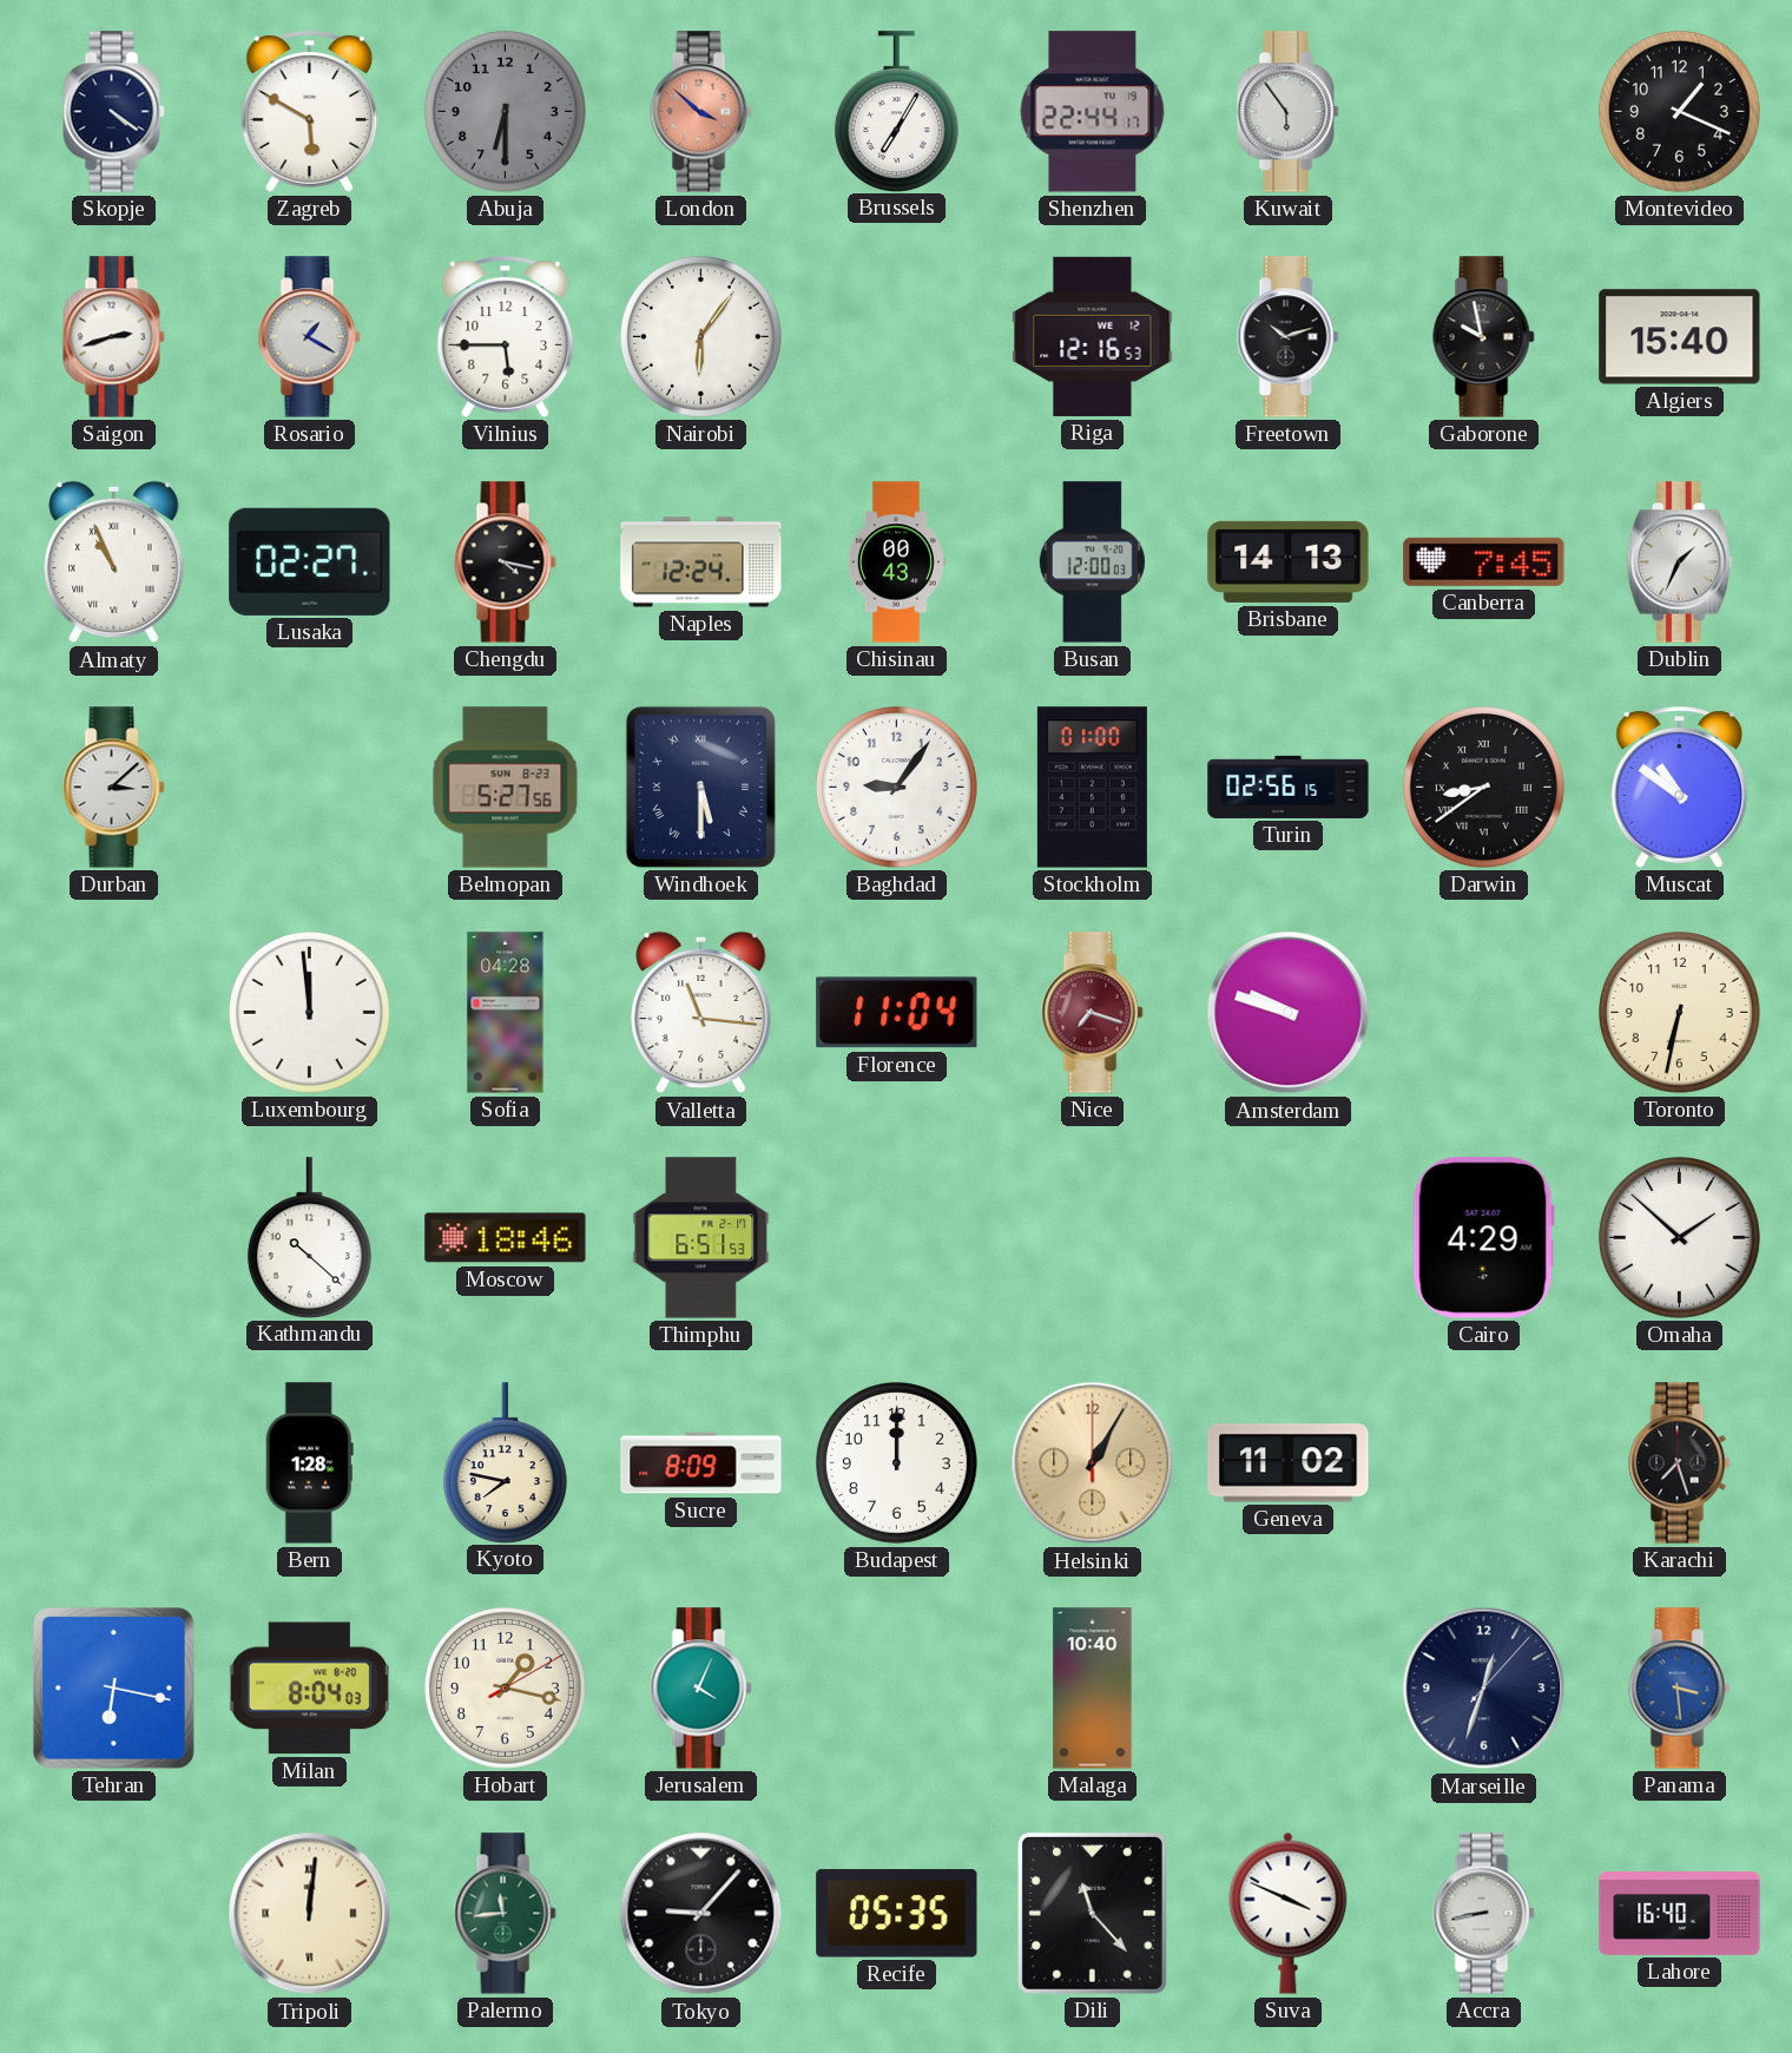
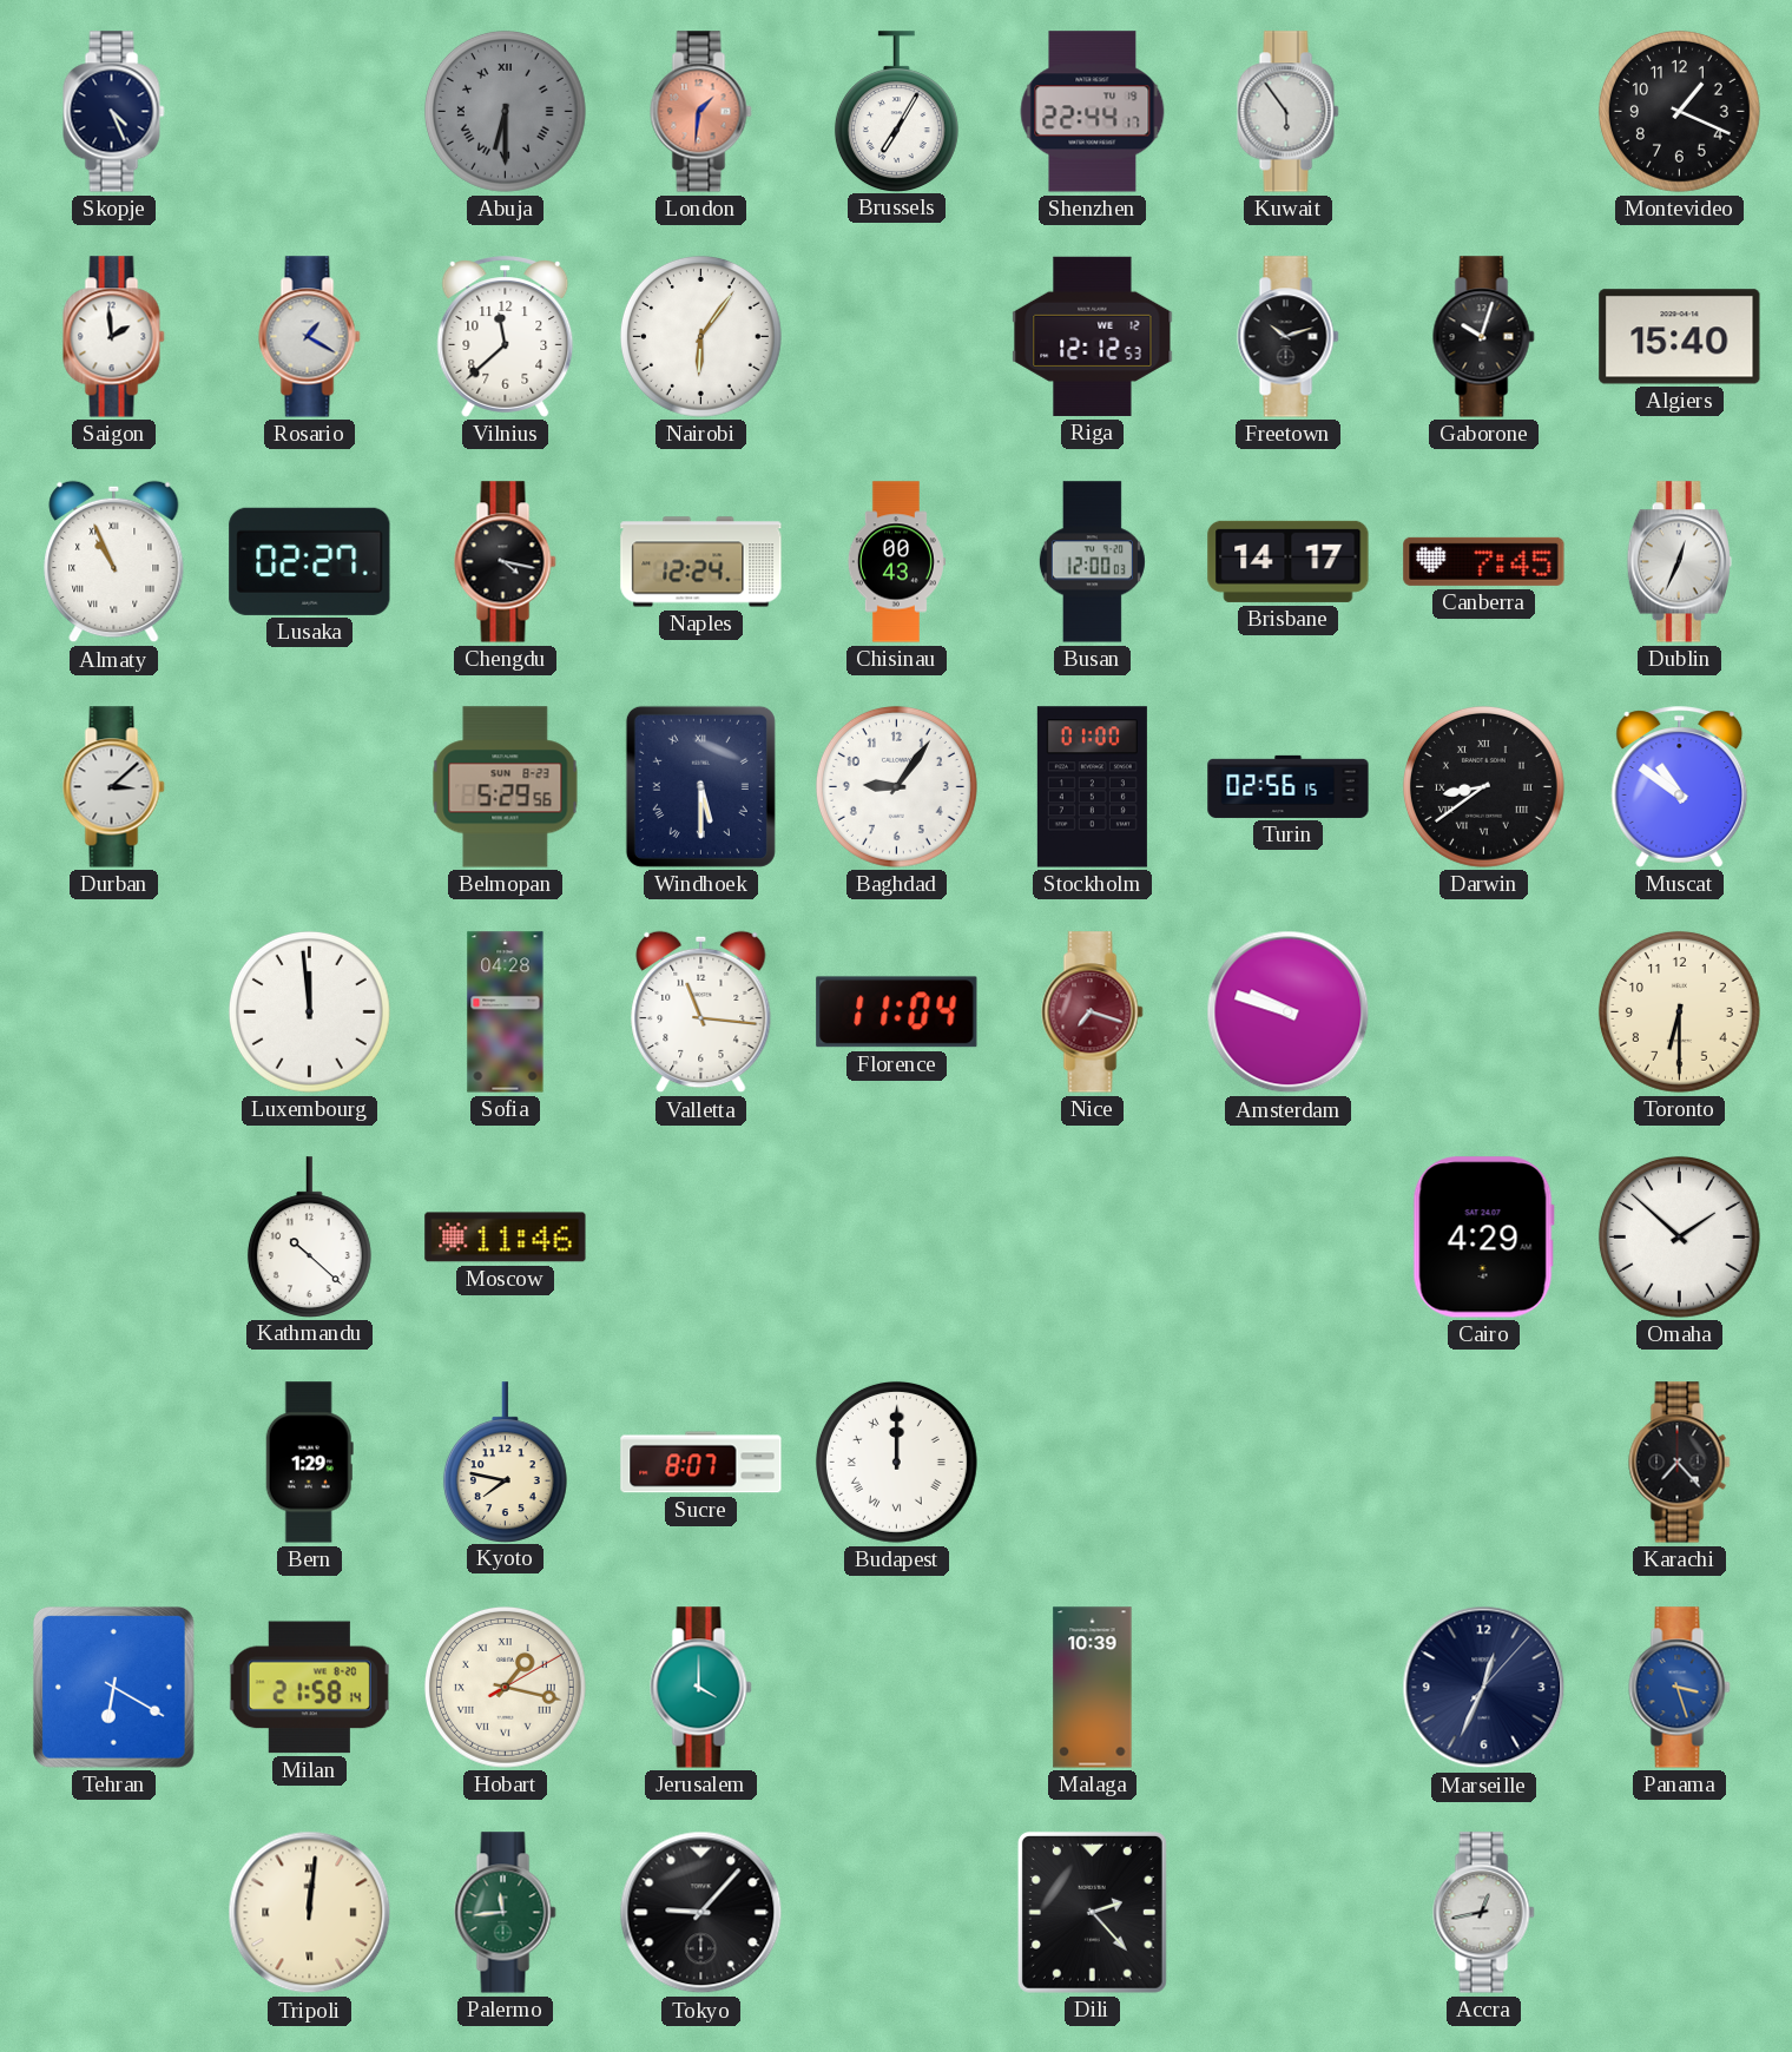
Skopje: 4:21 -> 4:26
Zagreb: 5:50 -> none
Abuja numerals: Arabic -> Roman
London: 3:52 -> 1:31
Saigon: 2:42 -> 1:59
Vilnius: 5:45 -> 11:38
Riga: 12:16 -> 12:12
Gaborone: 9:58 -> 10:03
Brisbane: 14:13 -> 14:17
Dublin: 1:34 -> 12:34
Belmopan: 5:27 -> 5:29
Toronto: 6:32 -> 6:30
Moscow: 18:46 -> 11:46
Thimphu: 6:51 -> none
Bern: 1:28 -> 1:29
Sucre: 8:09 -> 8:07
Budapest numerals: Arabic -> Roman
Helsinki: 1:05 -> none
Geneva: 11:02 -> none
Karachi: 7:27 -> 7:23
Tehran: 6:17 -> 6:20
Milan: 8:04 -> 21:58
Hobart numerals: Arabic -> Roman
Jerusalem: 4:04 -> 4:00
Malaga: 10:40 -> 10:39
Marseille: 12:33 -> 12:34
Panama: 3:29 -> 3:27
Recife: 05:35 -> none
Dili: 11:23 -> 2:23
Suva: 3:49 -> none
Accra: 8:43 -> 12:43
Lahore: 16:40 -> none
